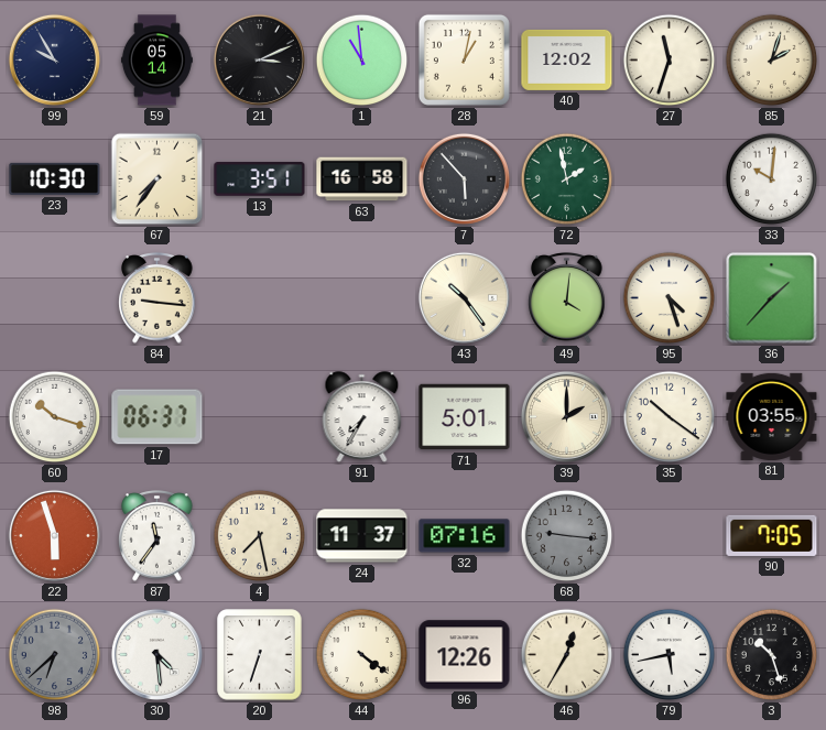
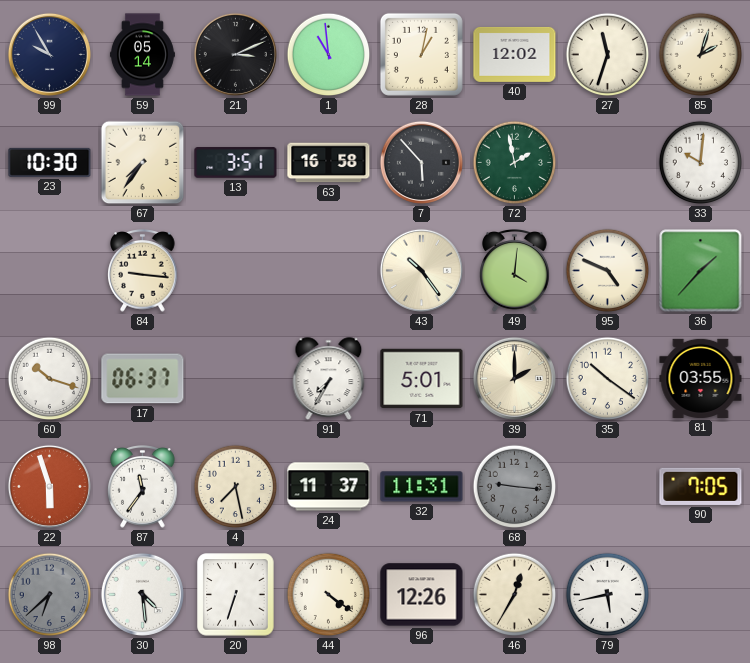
95: 4:27 -> 4:49
32: 07:16 -> 11:31
3: 10:27 -> none
